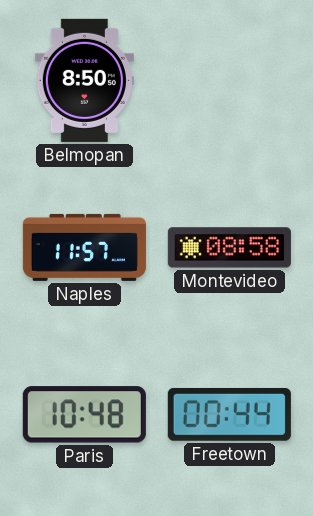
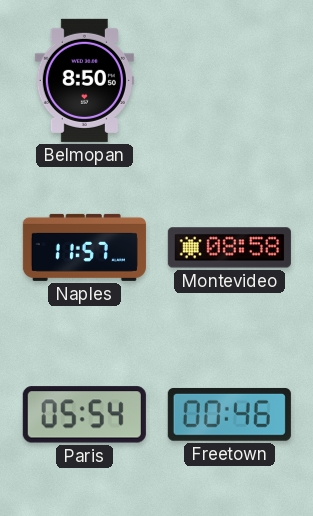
Paris: 10:48 -> 05:54
Freetown: 00:44 -> 00:46
